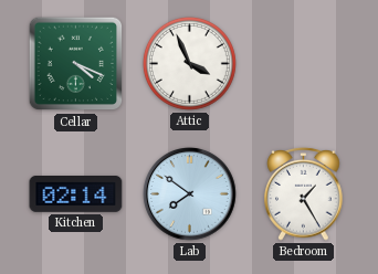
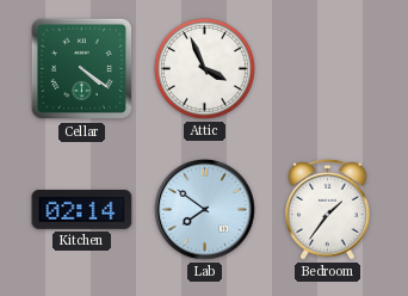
Cellar: 4:19 -> 4:21
Bedroom: 1:25 -> 1:36
